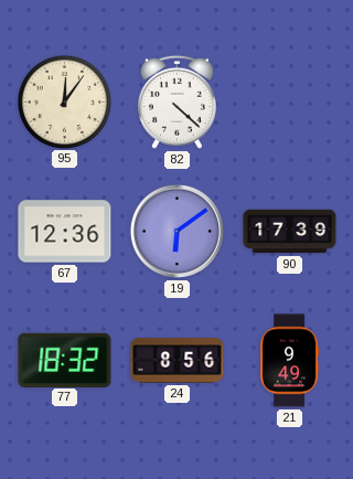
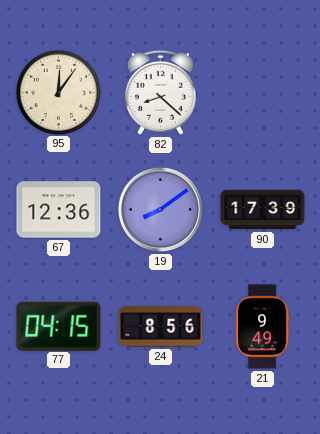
82: 4:22 -> 8:22
19: 6:09 -> 8:09
77: 18:32 -> 04:15
